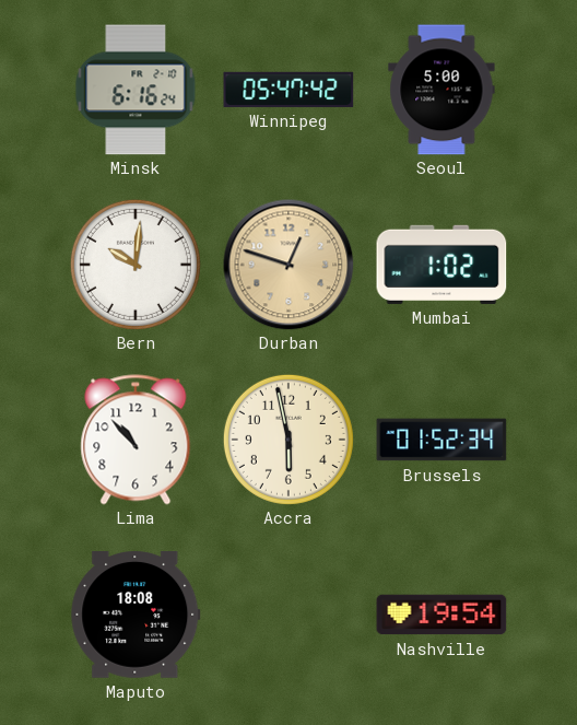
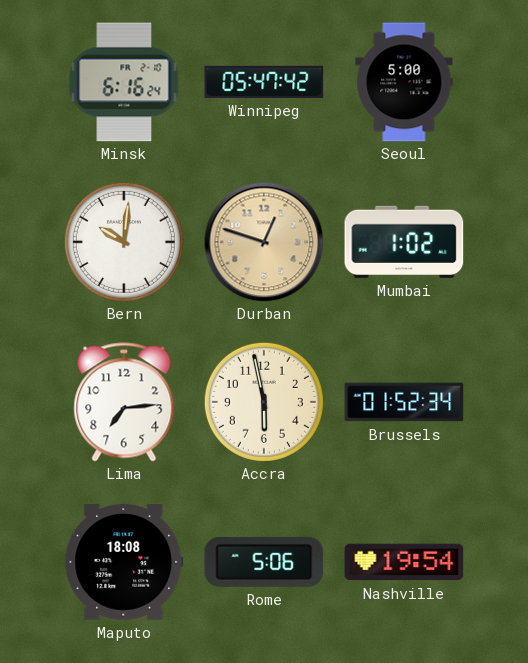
Lima: 10:53 -> 7:14
Rome: none -> 5:06
